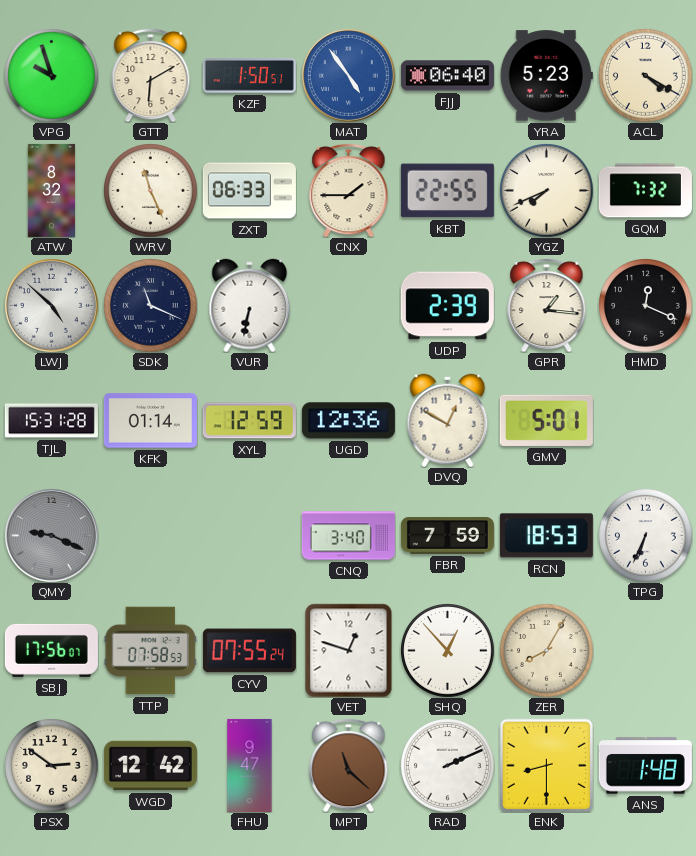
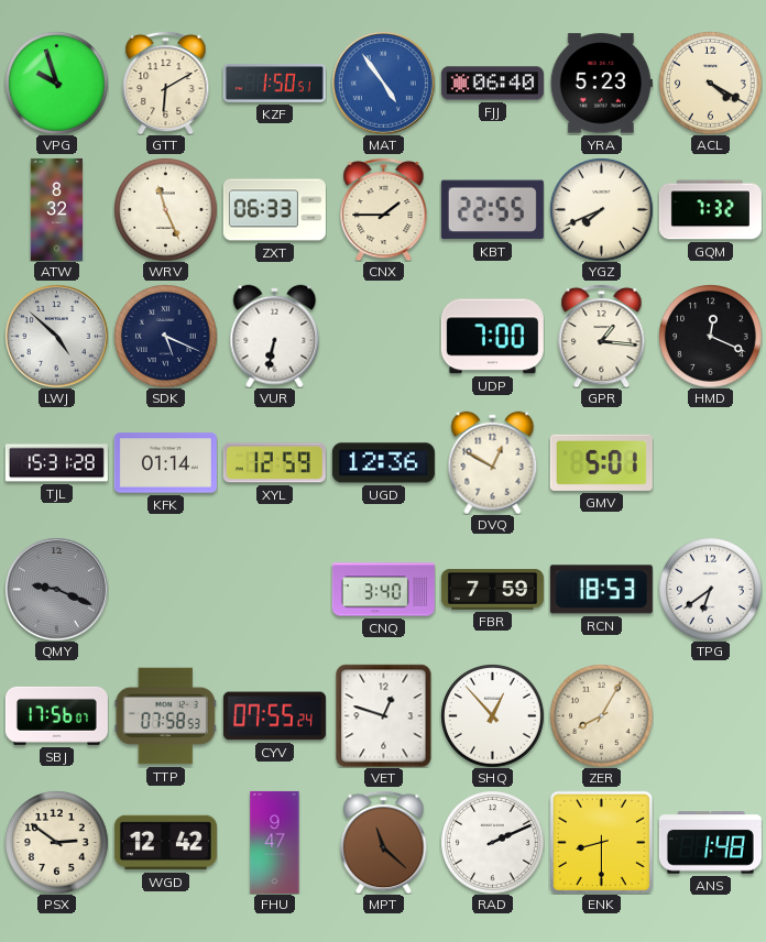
SDK: 11:19 -> 5:19
UDP: 2:39 -> 7:00
TPG: 6:34 -> 6:39
